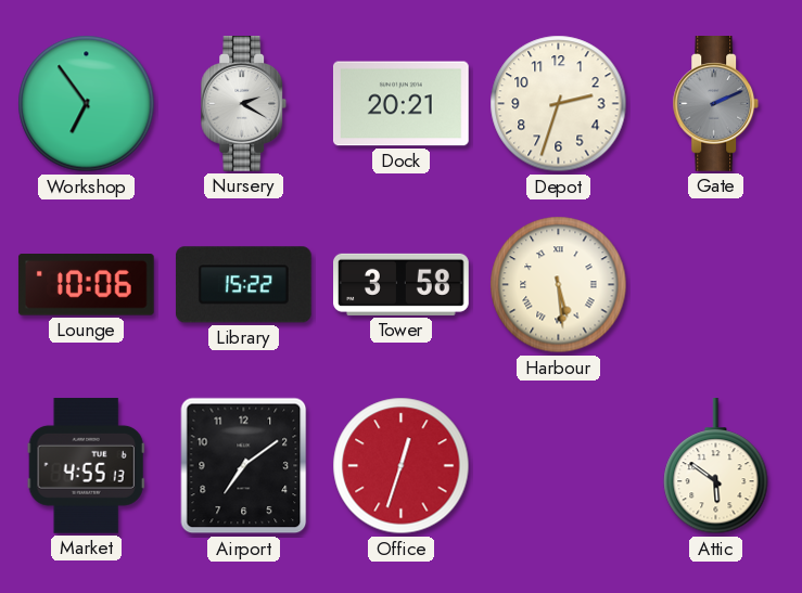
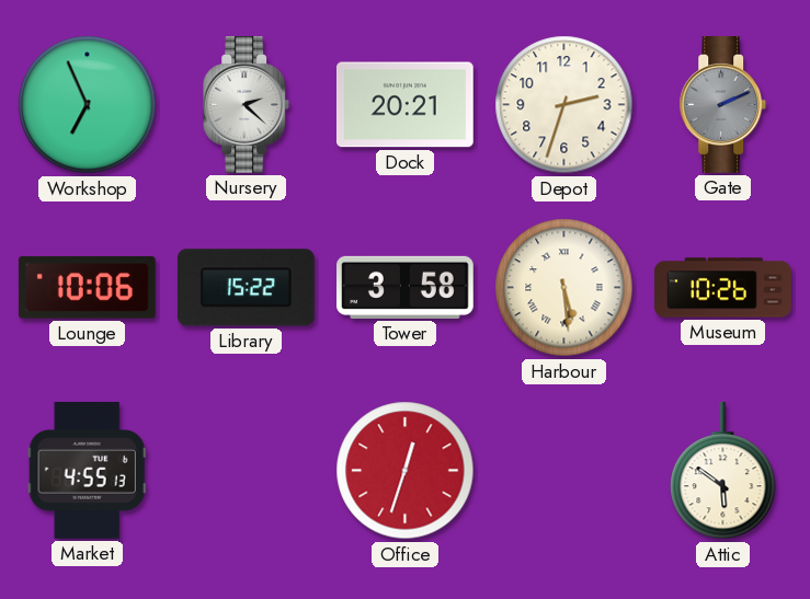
Workshop: 6:54 -> 6:56
Nursery: 2:20 -> 2:22
Museum: none -> 10:26
Airport: 7:09 -> none
